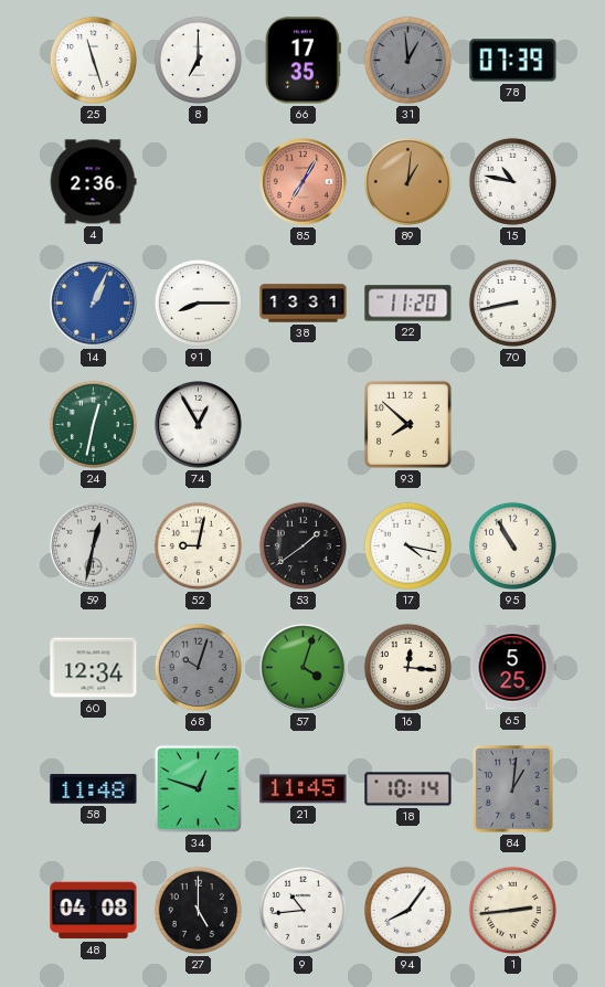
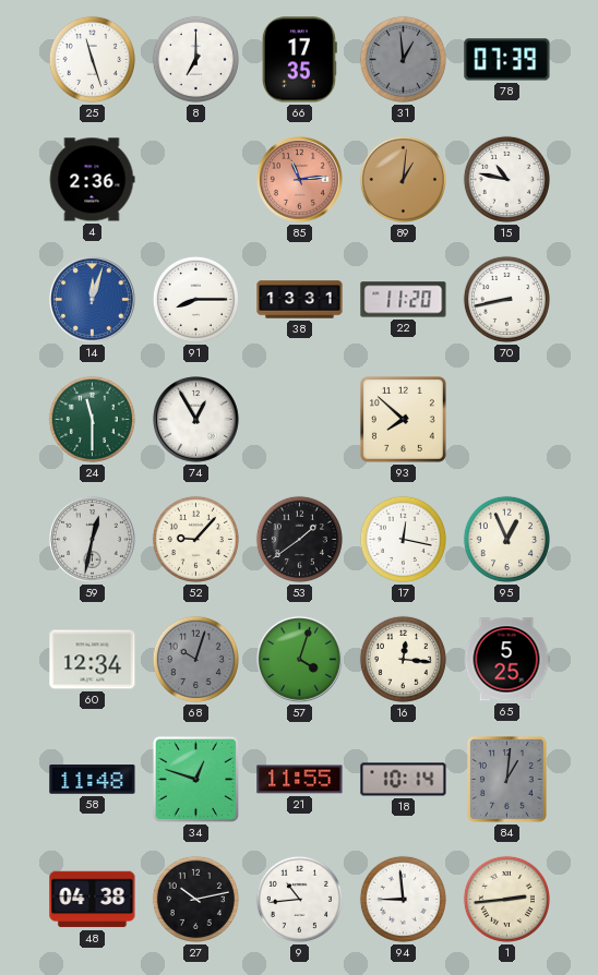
85: 7:05 -> 11:14
14: 1:04 -> 12:03
24: 12:32 -> 11:30
52: 9:02 -> 9:07
17: 4:17 -> 12:17
95: 10:55 -> 12:56
21: 11:45 -> 11:55
48: 04:08 -> 04:38
27: 5:00 -> 10:13
94: 8:06 -> 8:59
